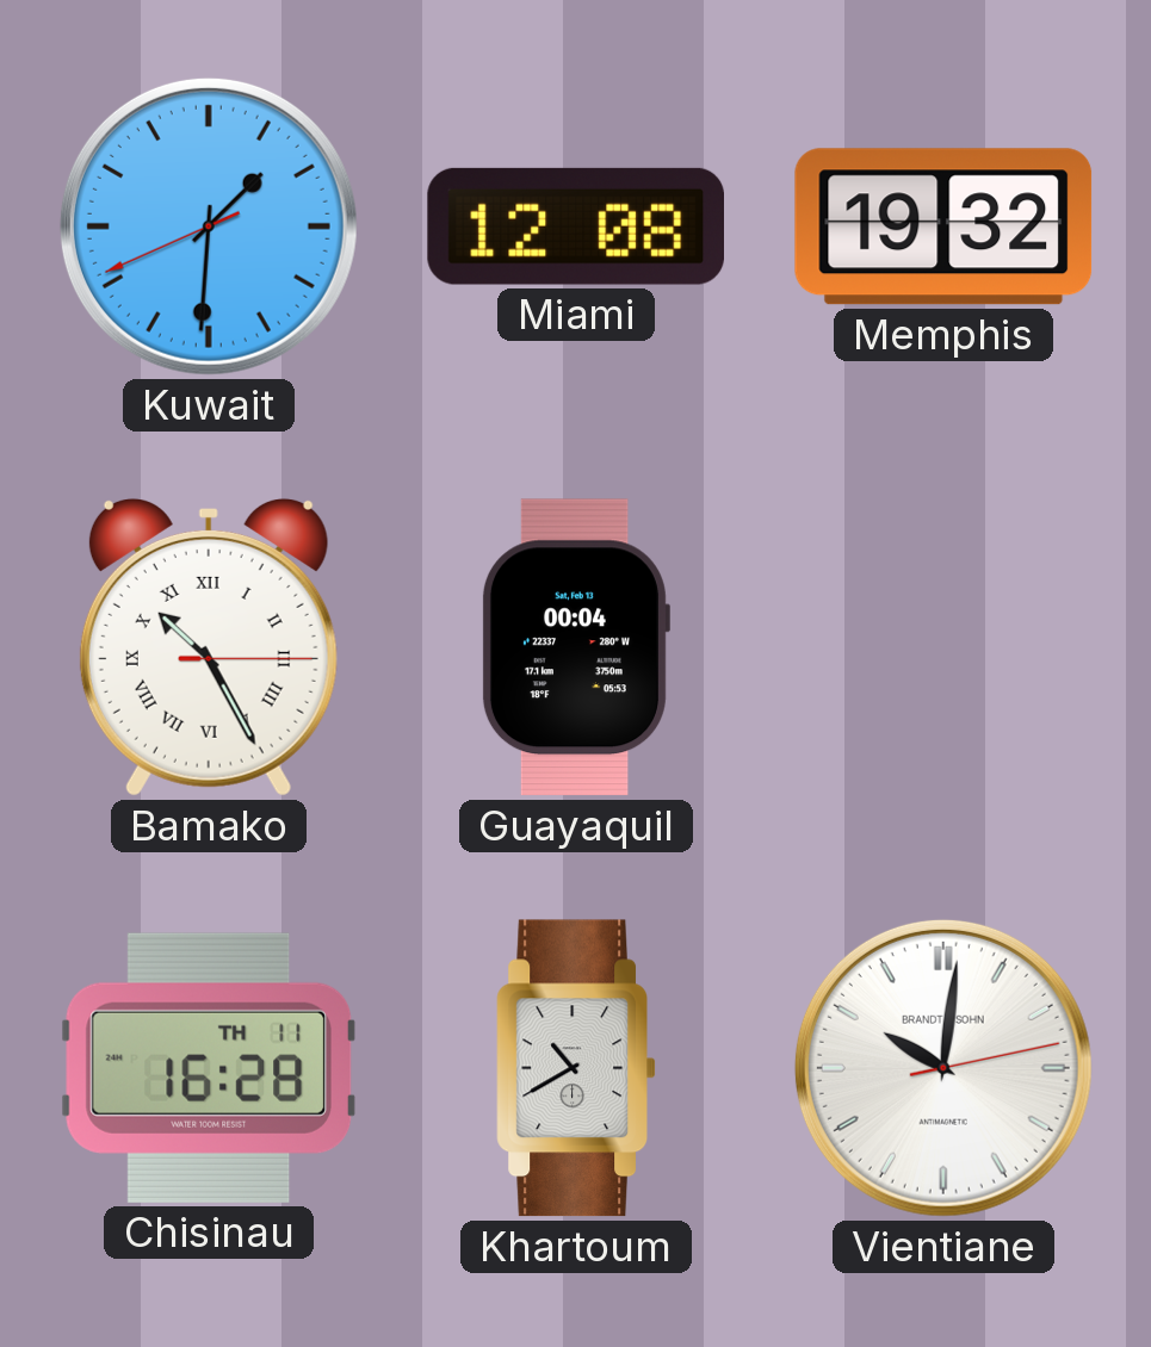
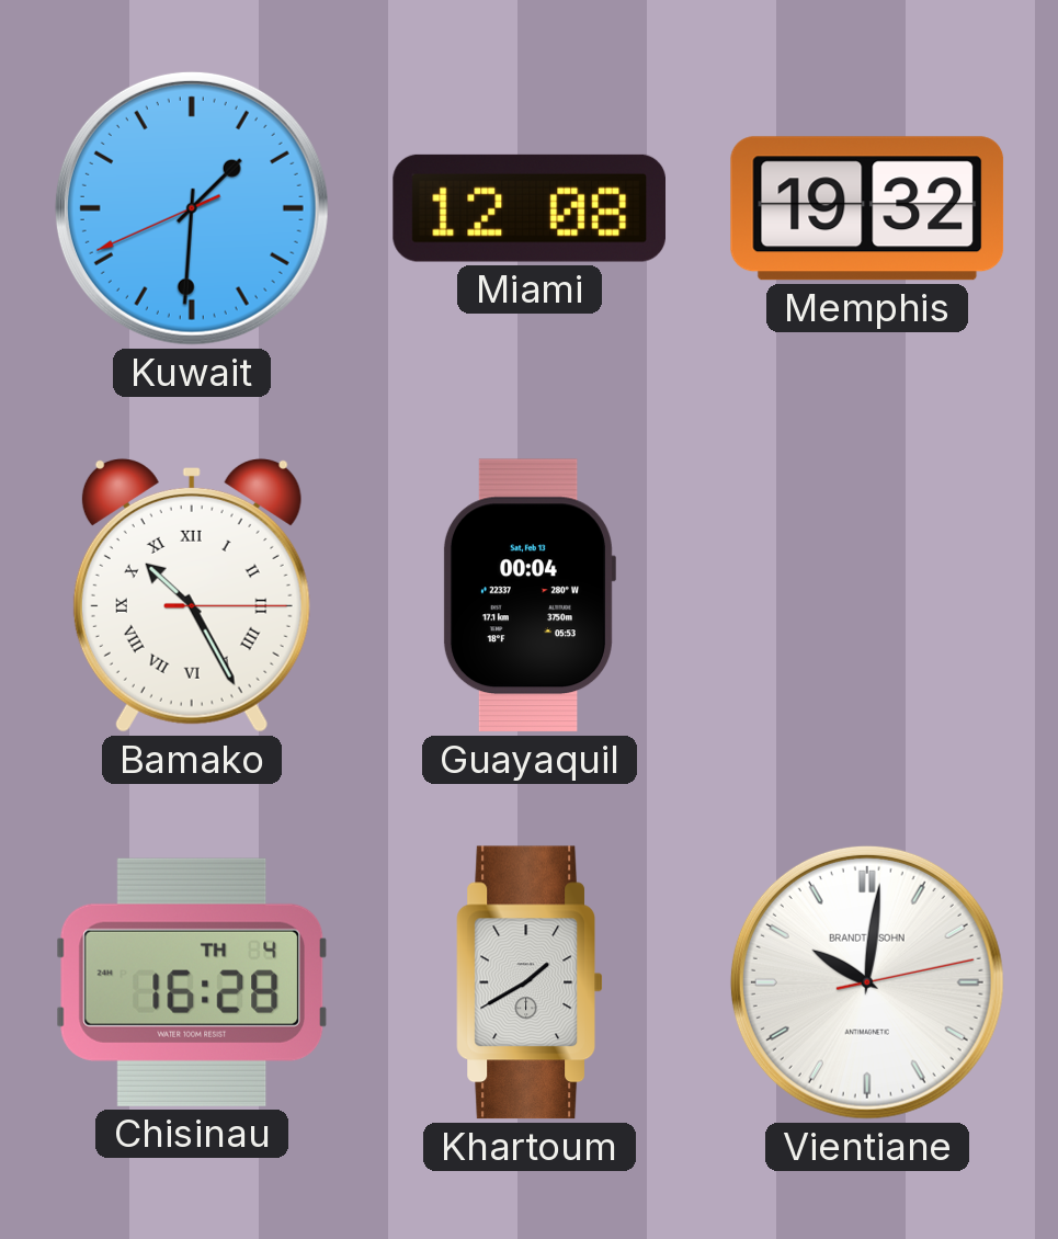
Chisinau date: TH 11 -> TH 4
Khartoum: 10:40 -> 1:40
